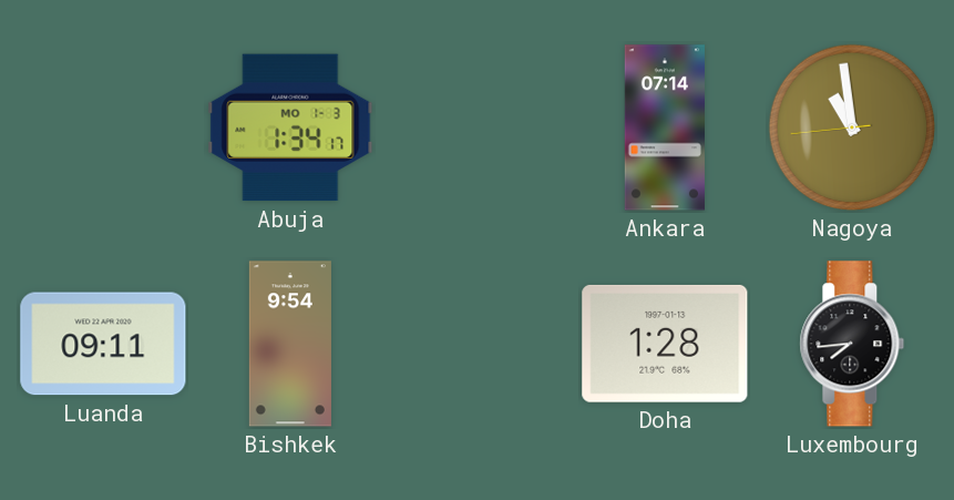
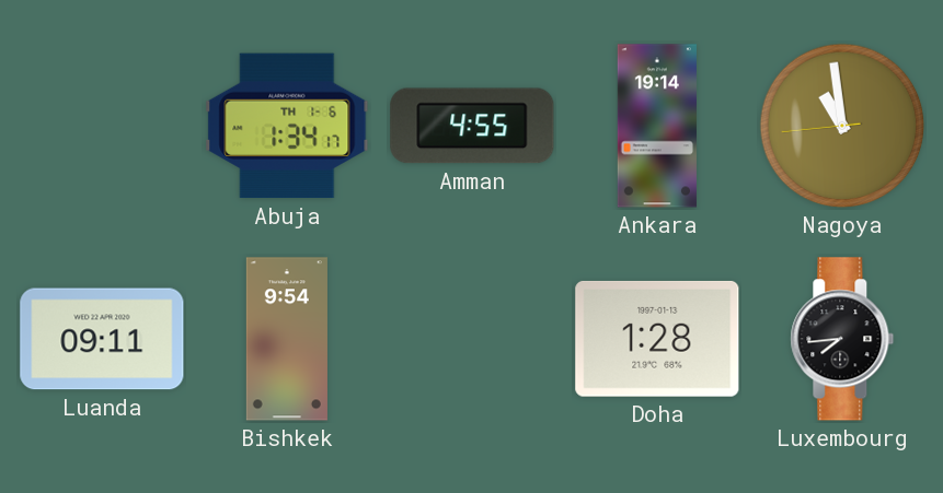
Abuja date: MO 1-3 -> TH 1-6
Amman: none -> 4:55
Ankara: 07:14 -> 19:14
